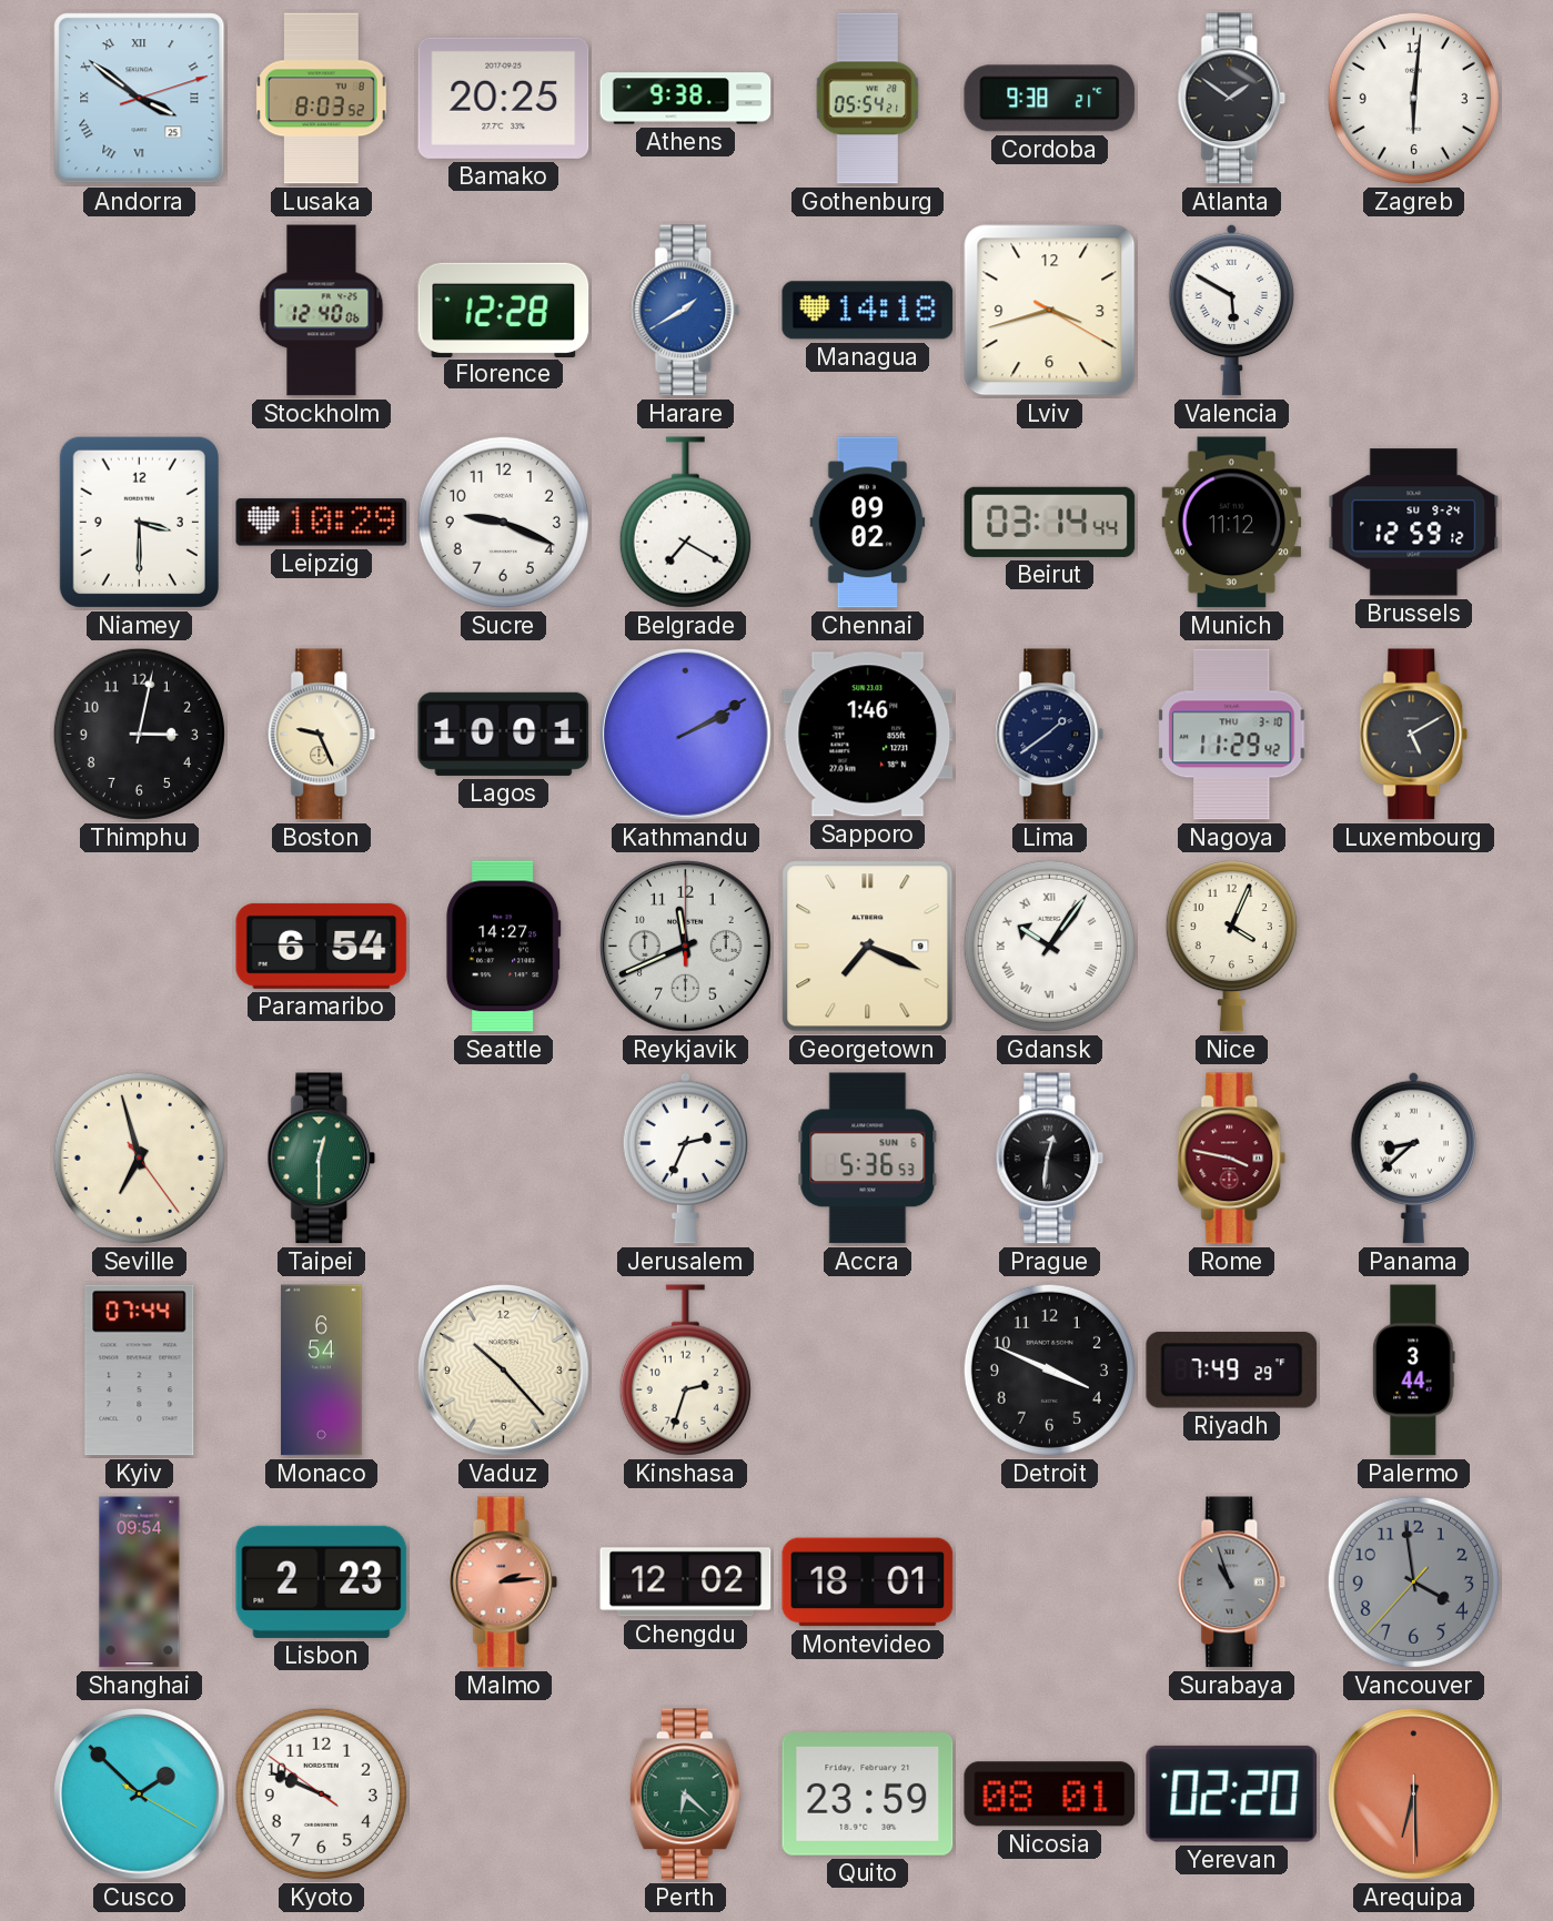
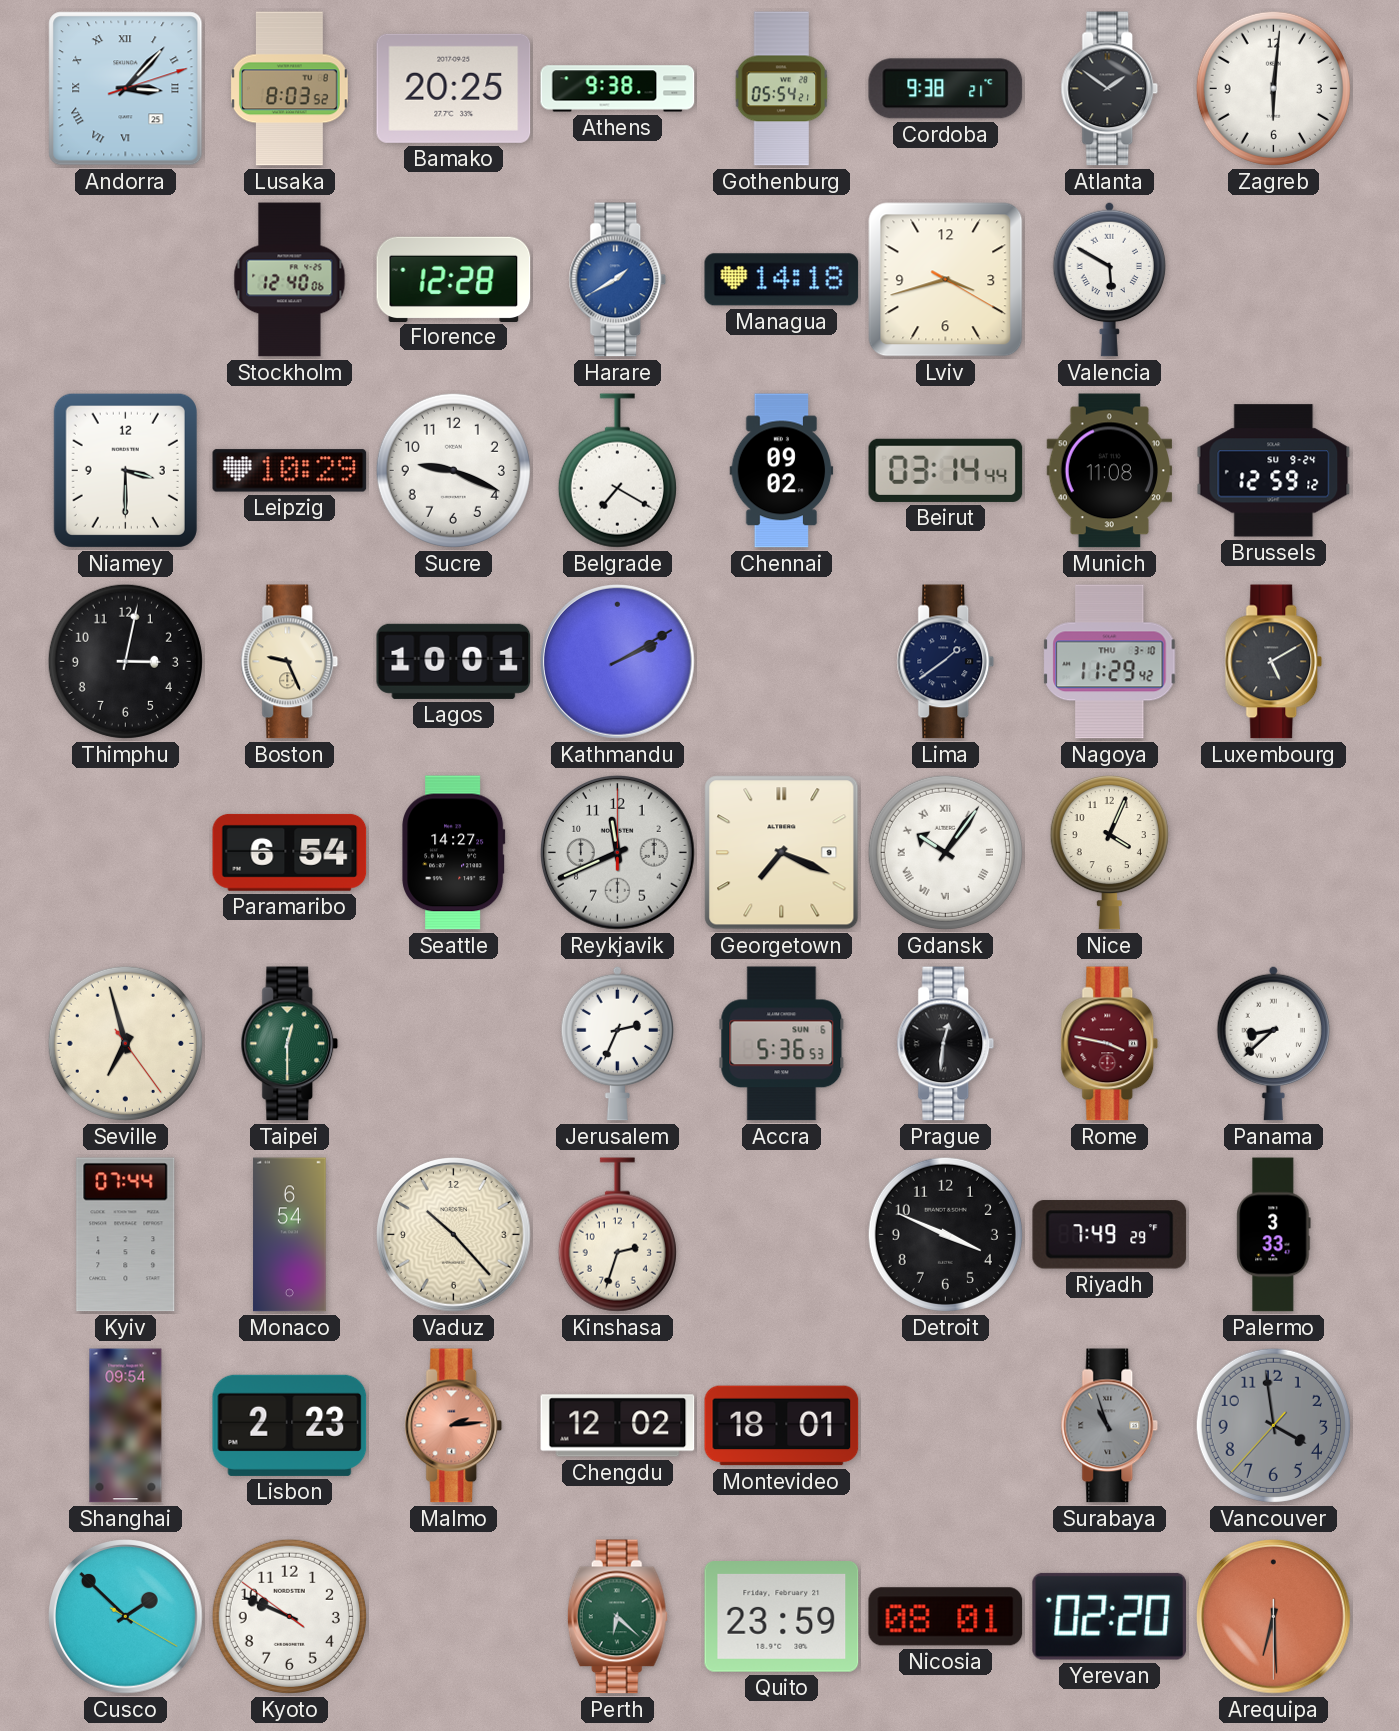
Andorra: 3:51 -> 3:07
Munich: 11:12 -> 11:08
Sapporo: 1:46 -> none
Palermo: 3:44 -> 3:33
